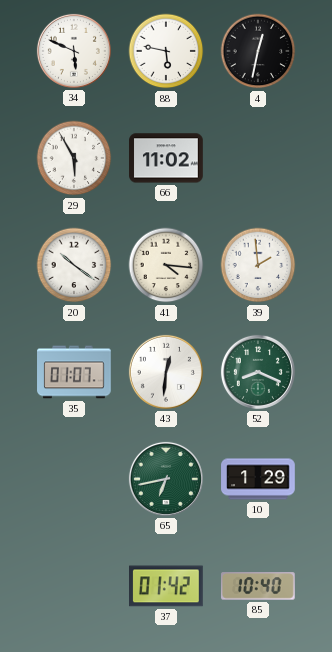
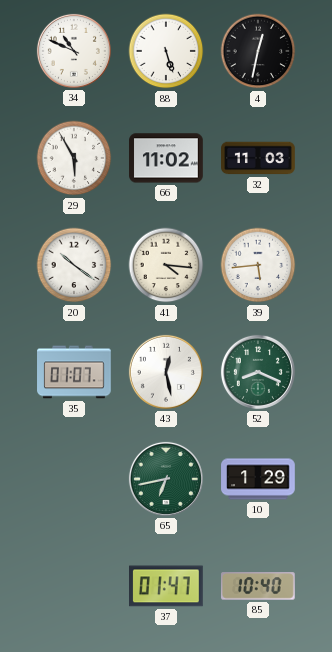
34: 5:49 -> 10:49
88: 5:47 -> 5:27
32: none -> 11:03
39: 1:59 -> 5:44
43: 12:31 -> 12:28
37: 01:42 -> 01:47
